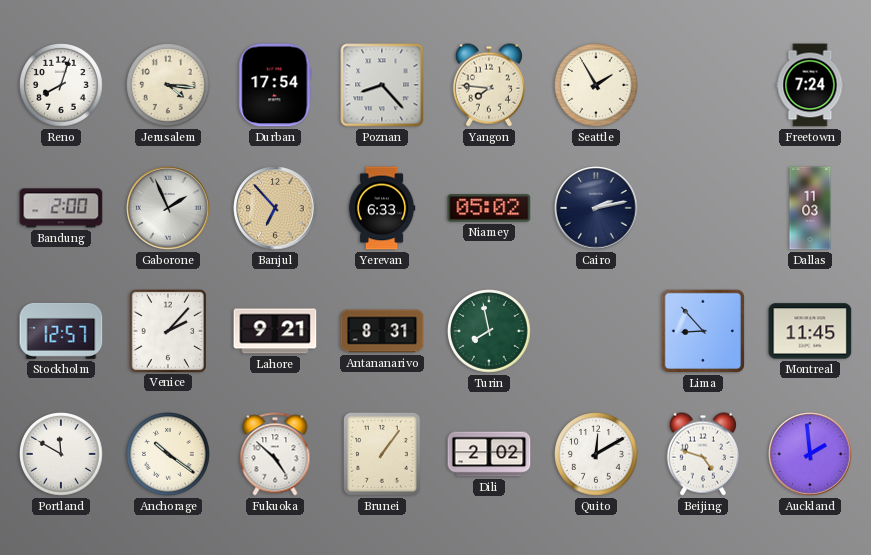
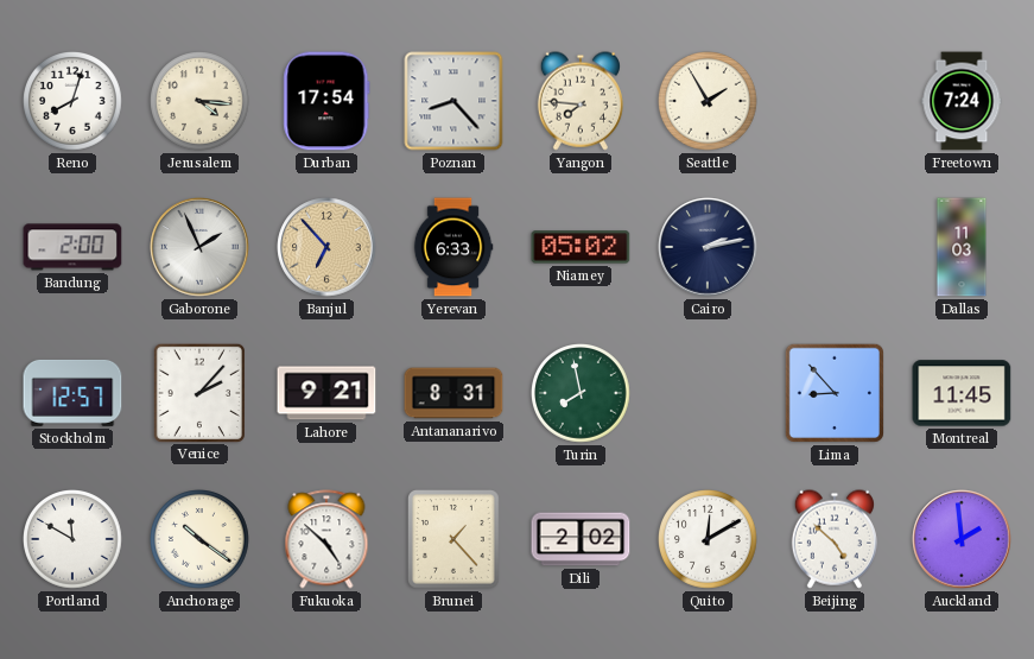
Brunei: 1:06 -> 1:23
Beijing: 4:48 -> 4:52
